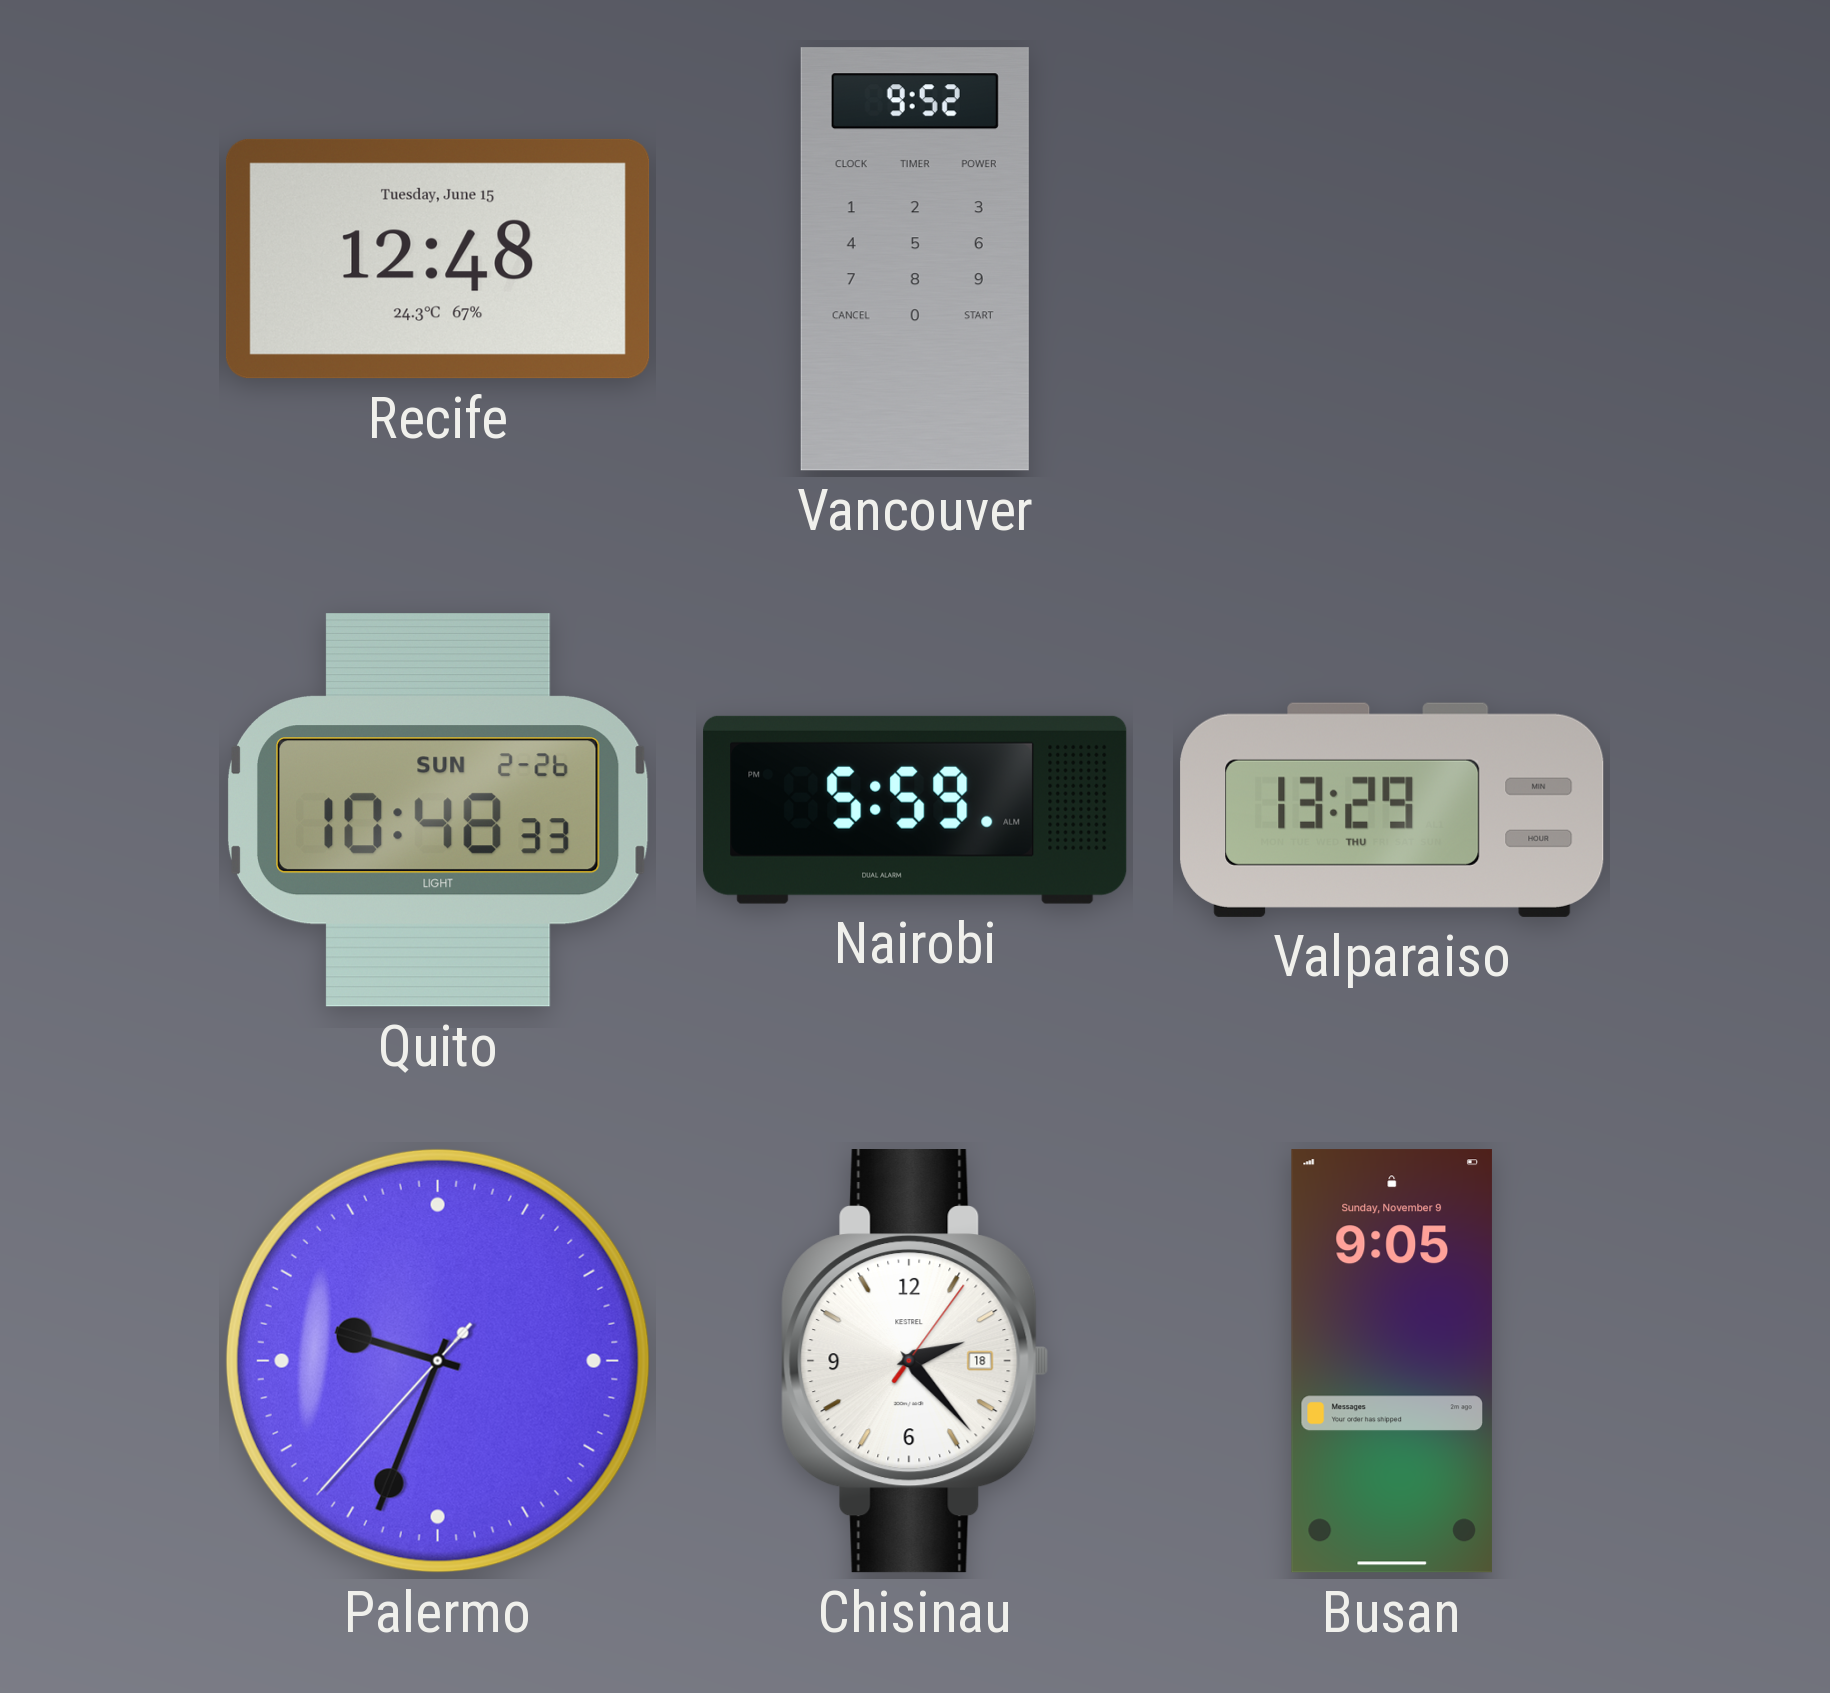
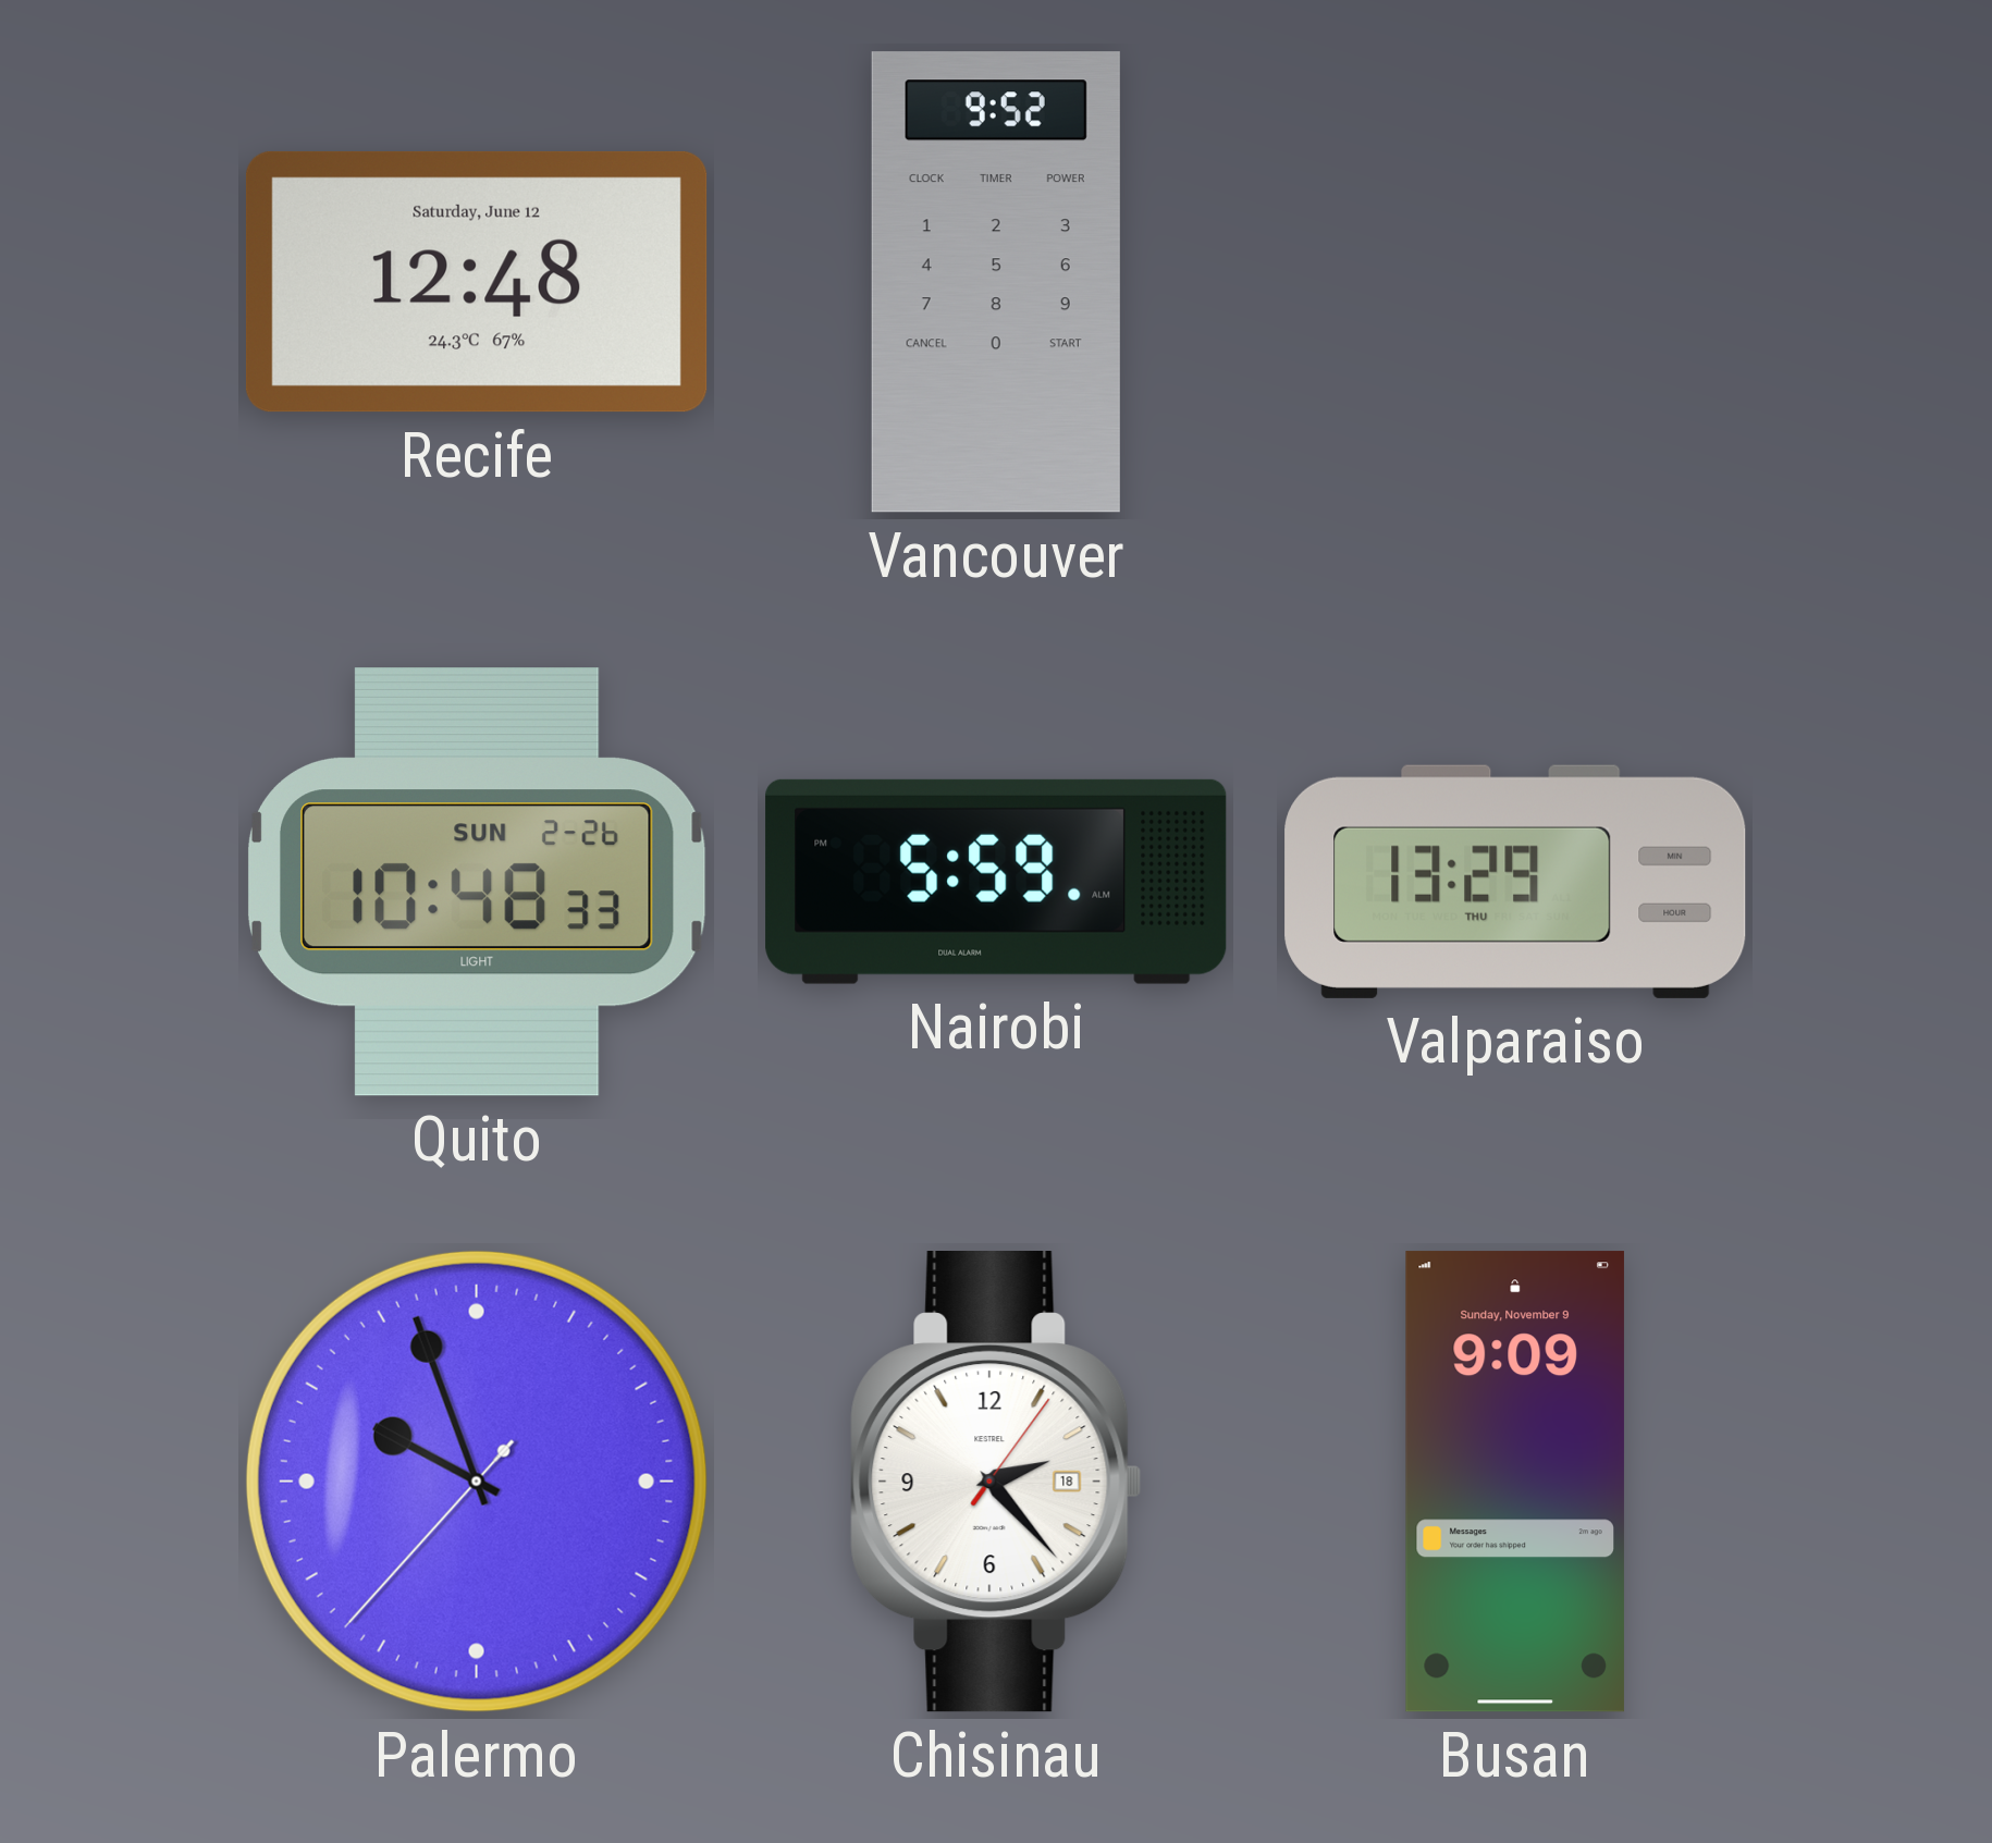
Recife date: Tuesday, June 15 -> Saturday, June 12
Palermo: 9:33 -> 9:56
Busan: 9:05 -> 9:09
